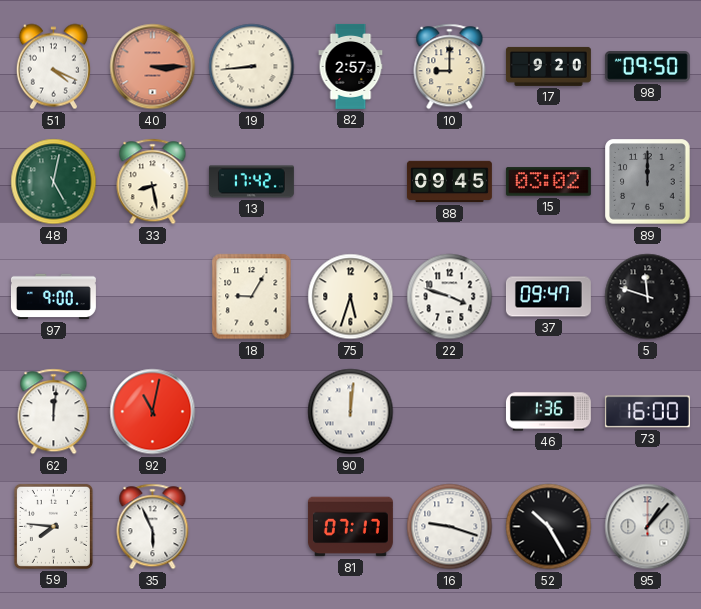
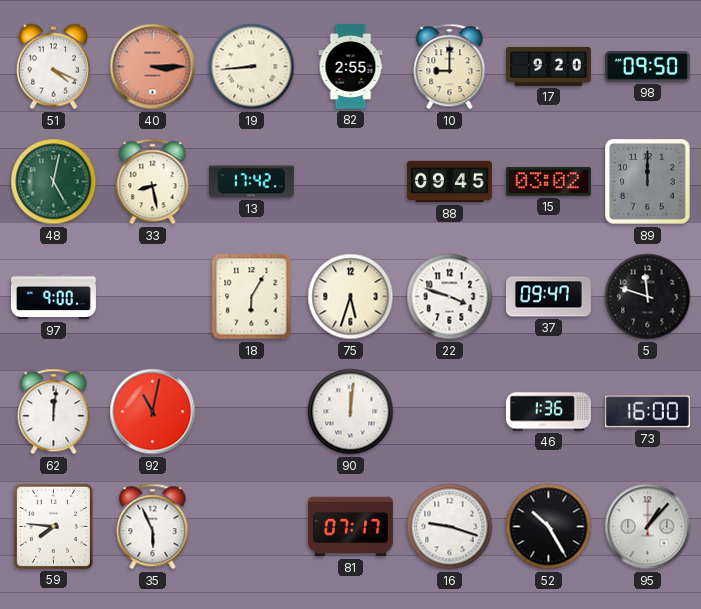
82: 2:57 -> 2:55
18: 9:05 -> 6:05
